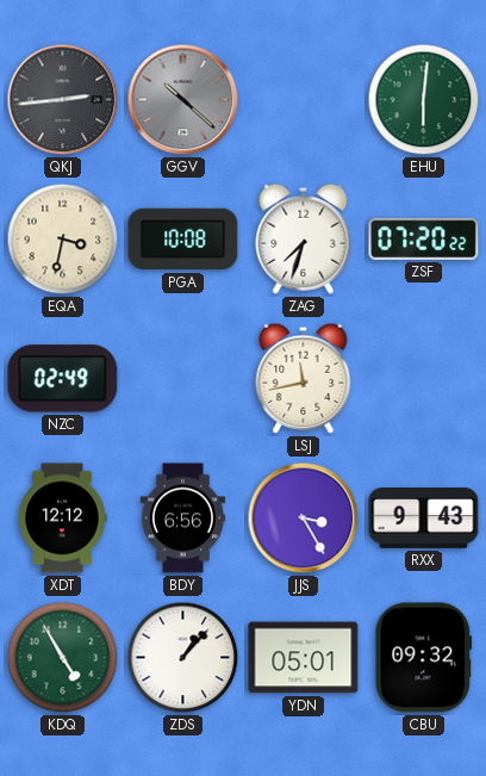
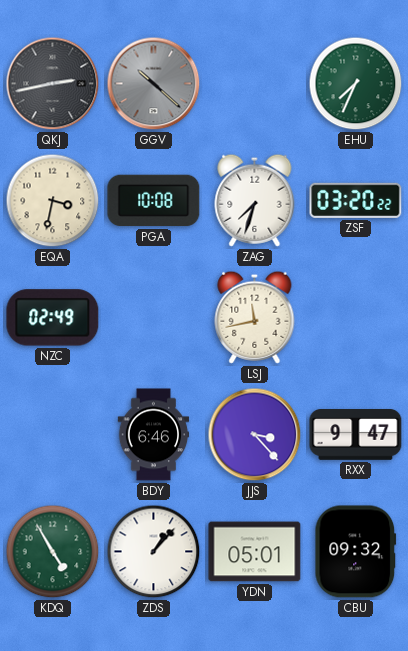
QKJ: 2:44 -> 2:43
EHU: 6:01 -> 7:34
ZSF: 07:20 -> 03:20
XDT: 12:12 -> none
BDY: 6:56 -> 6:46
JJS: 3:25 -> 3:23
RXX: 9:43 -> 9:47
